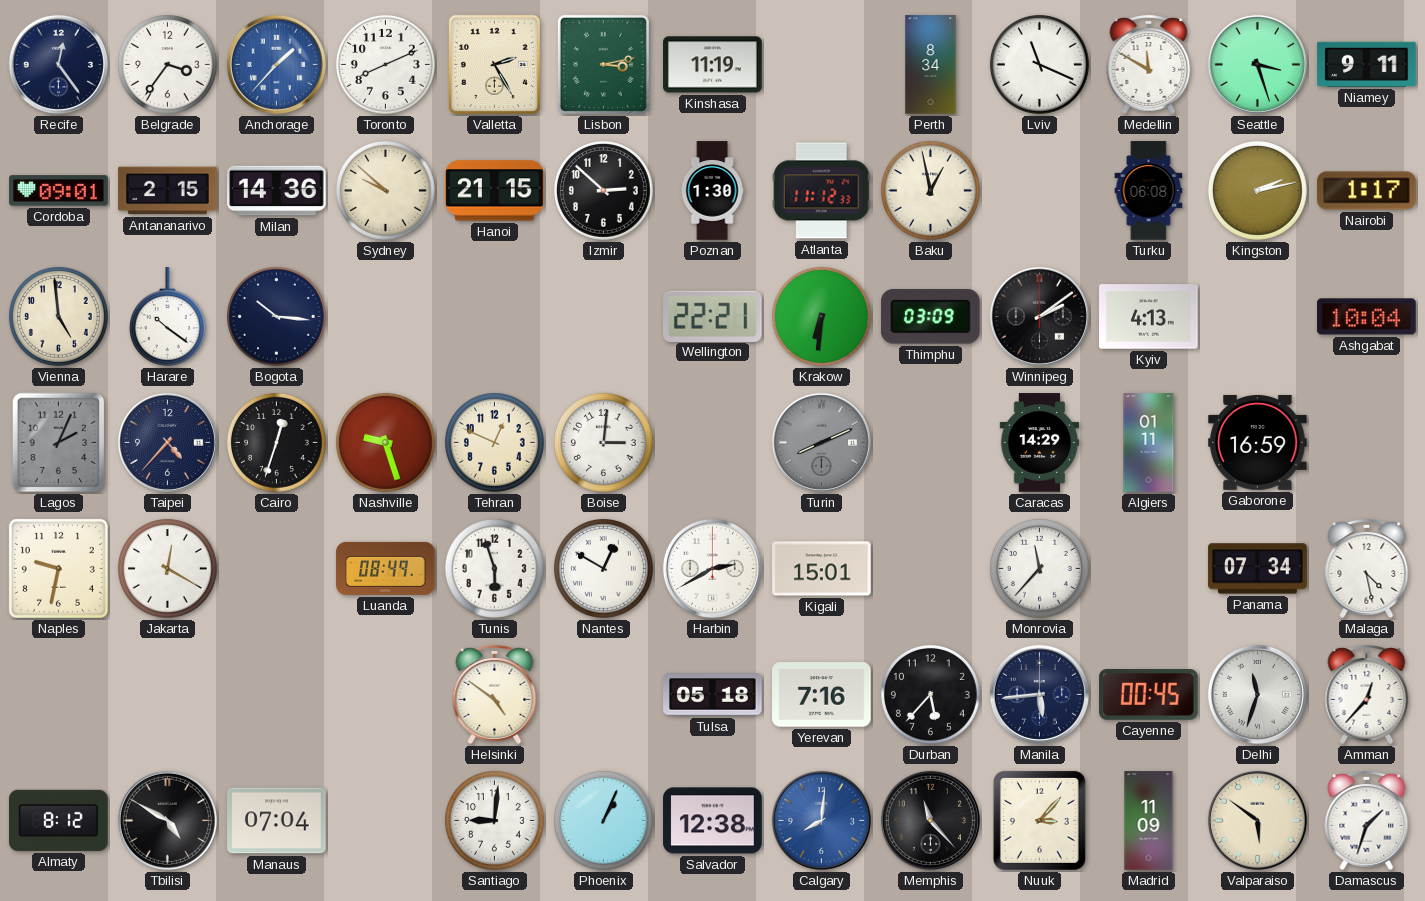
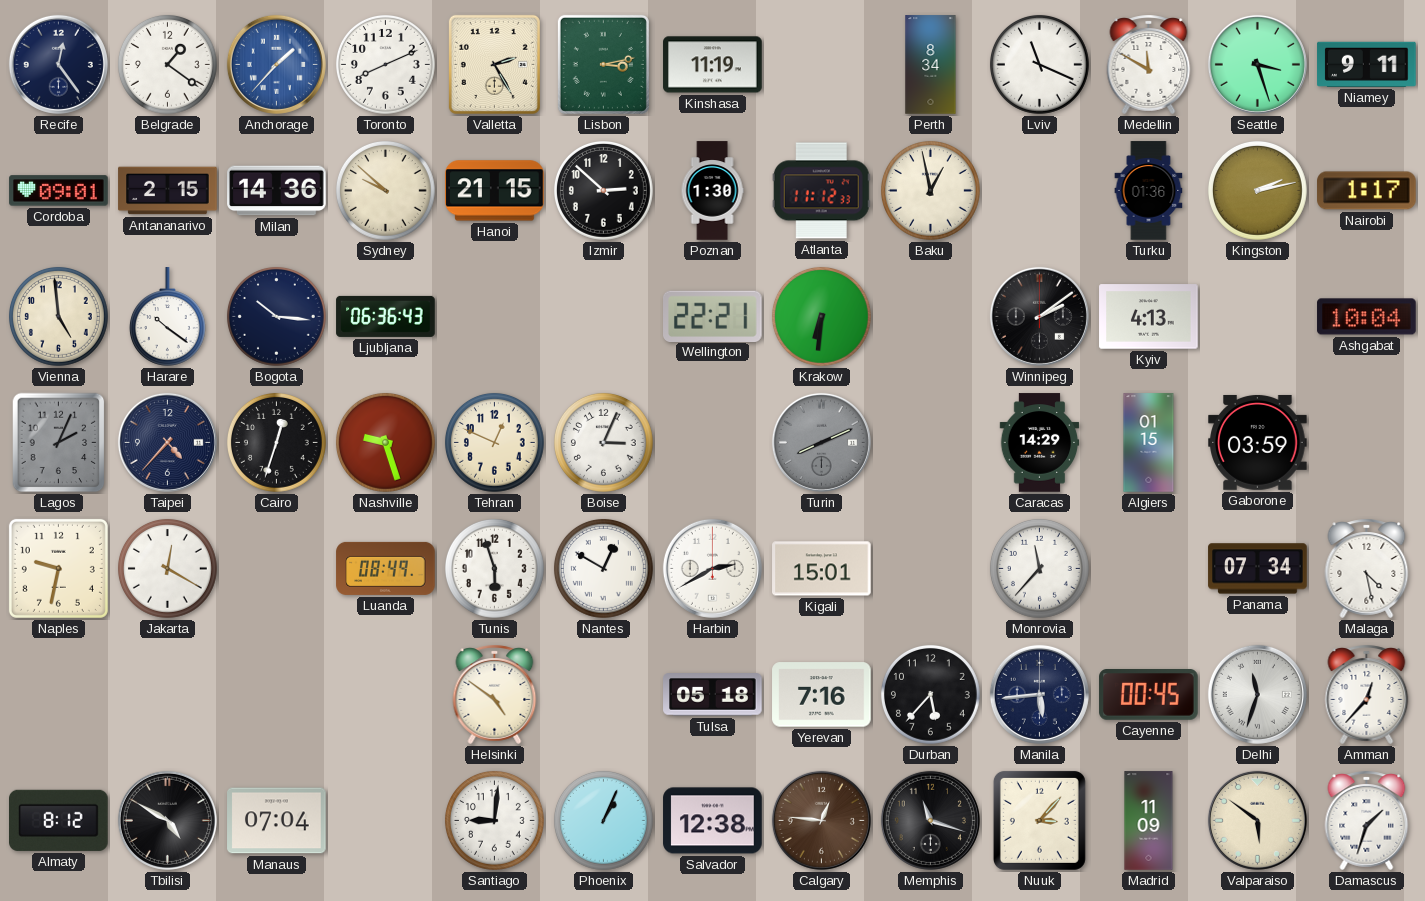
Belgrade: 3:36 -> 1:21
Turku: 06:08 -> 01:36
Ljubljana: none -> 06:36
Thimphu: 03:09 -> none
Boise: 3:01 -> 3:04
Algiers: 01:11 -> 01:15
Gaborone: 16:59 -> 03:59
Calgary: 8:01 -> 12:46
Calgary dial: blue -> brown
Memphis: 11:23 -> 11:18
